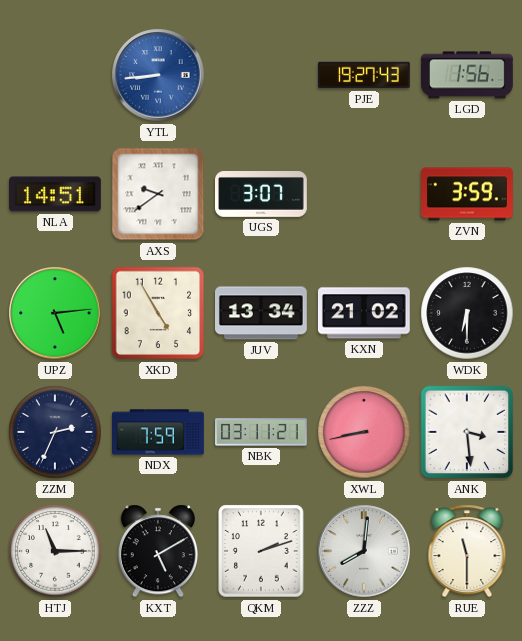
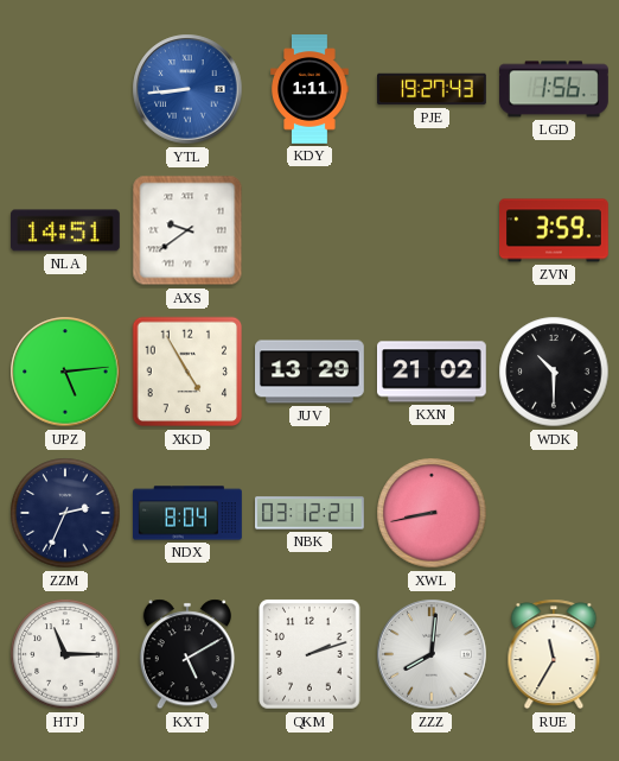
KDY: none -> 1:11
UGS: 3:07 -> none
JUV: 13:34 -> 13:29
WDK: 6:30 -> 10:30
NDX: 7:59 -> 8:04
NBK: 03:11 -> 03:12
ANK: 3:29 -> none
RUE: 11:30 -> 11:35
